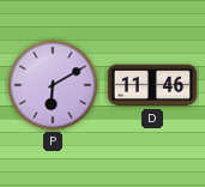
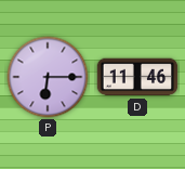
P: 6:10 -> 6:15
